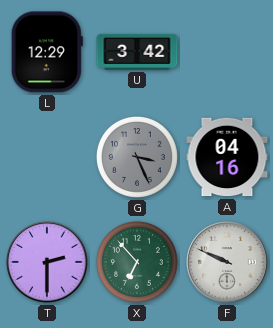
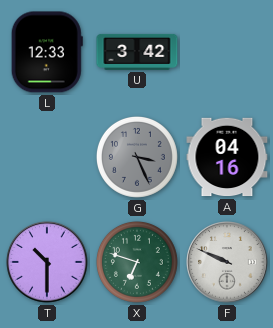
L: 12:29 -> 12:33
T: 2:30 -> 10:30
X: 6:53 -> 6:48
